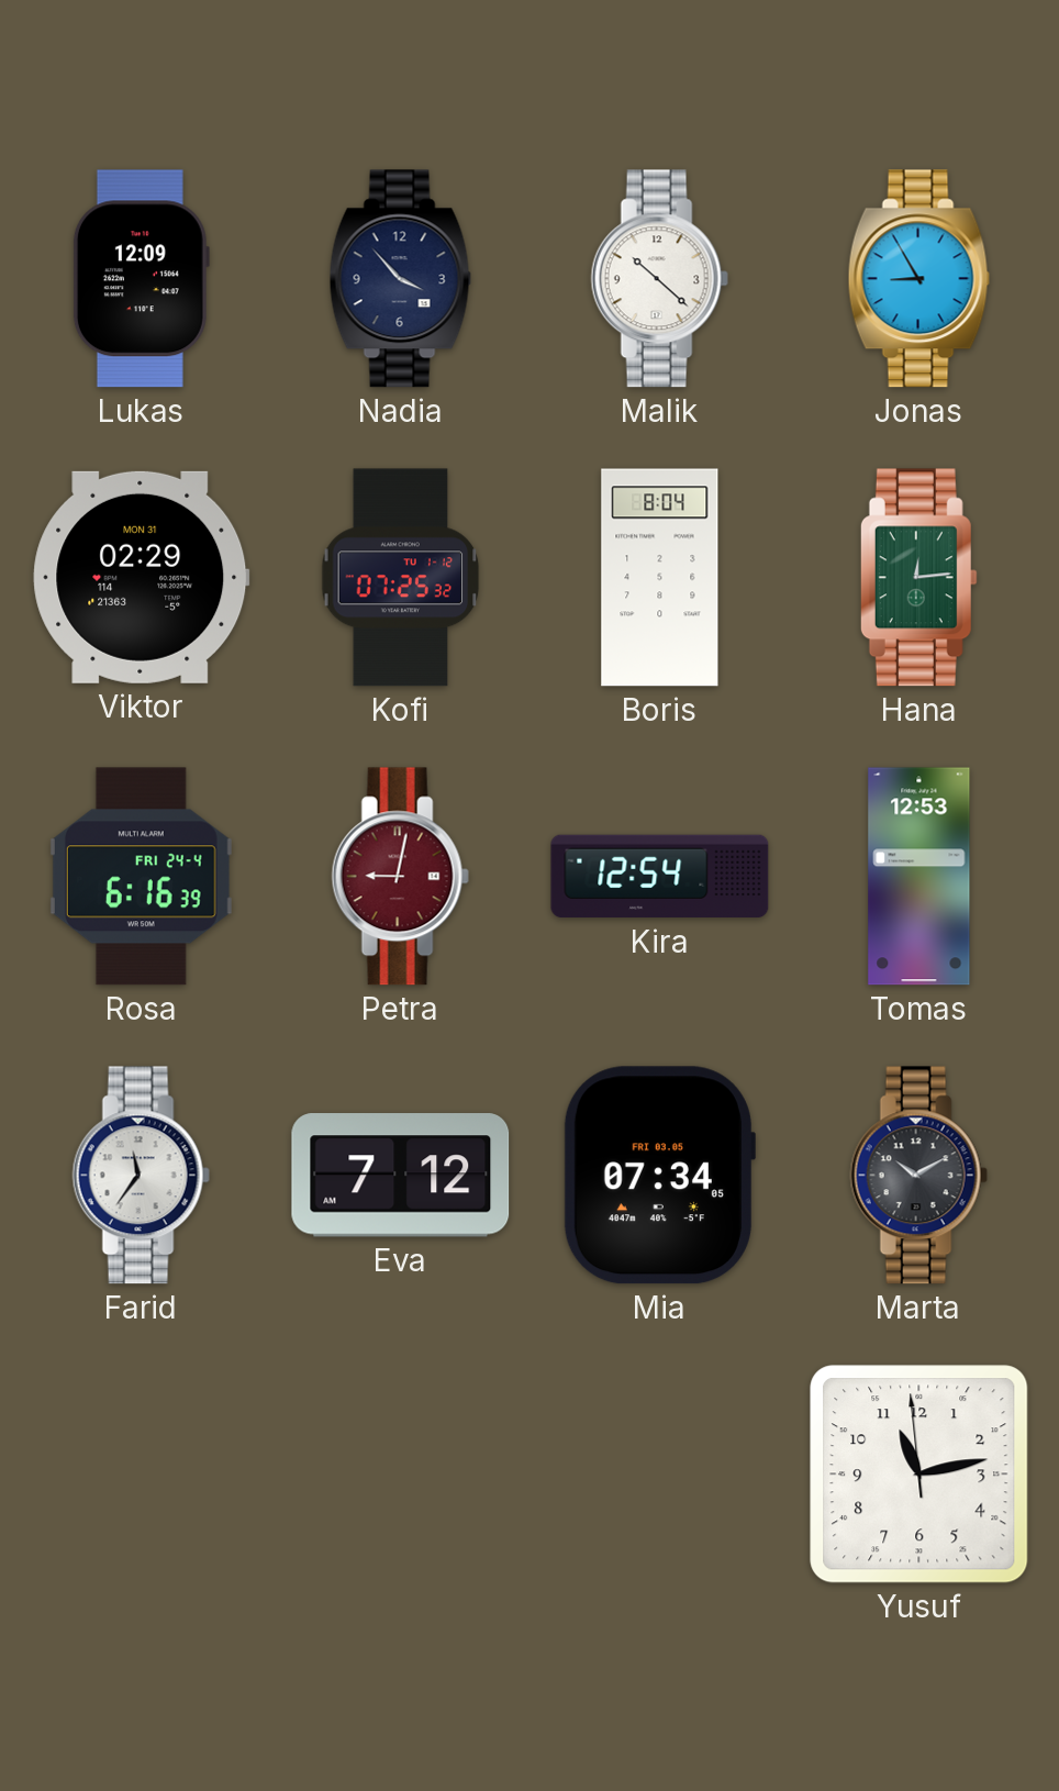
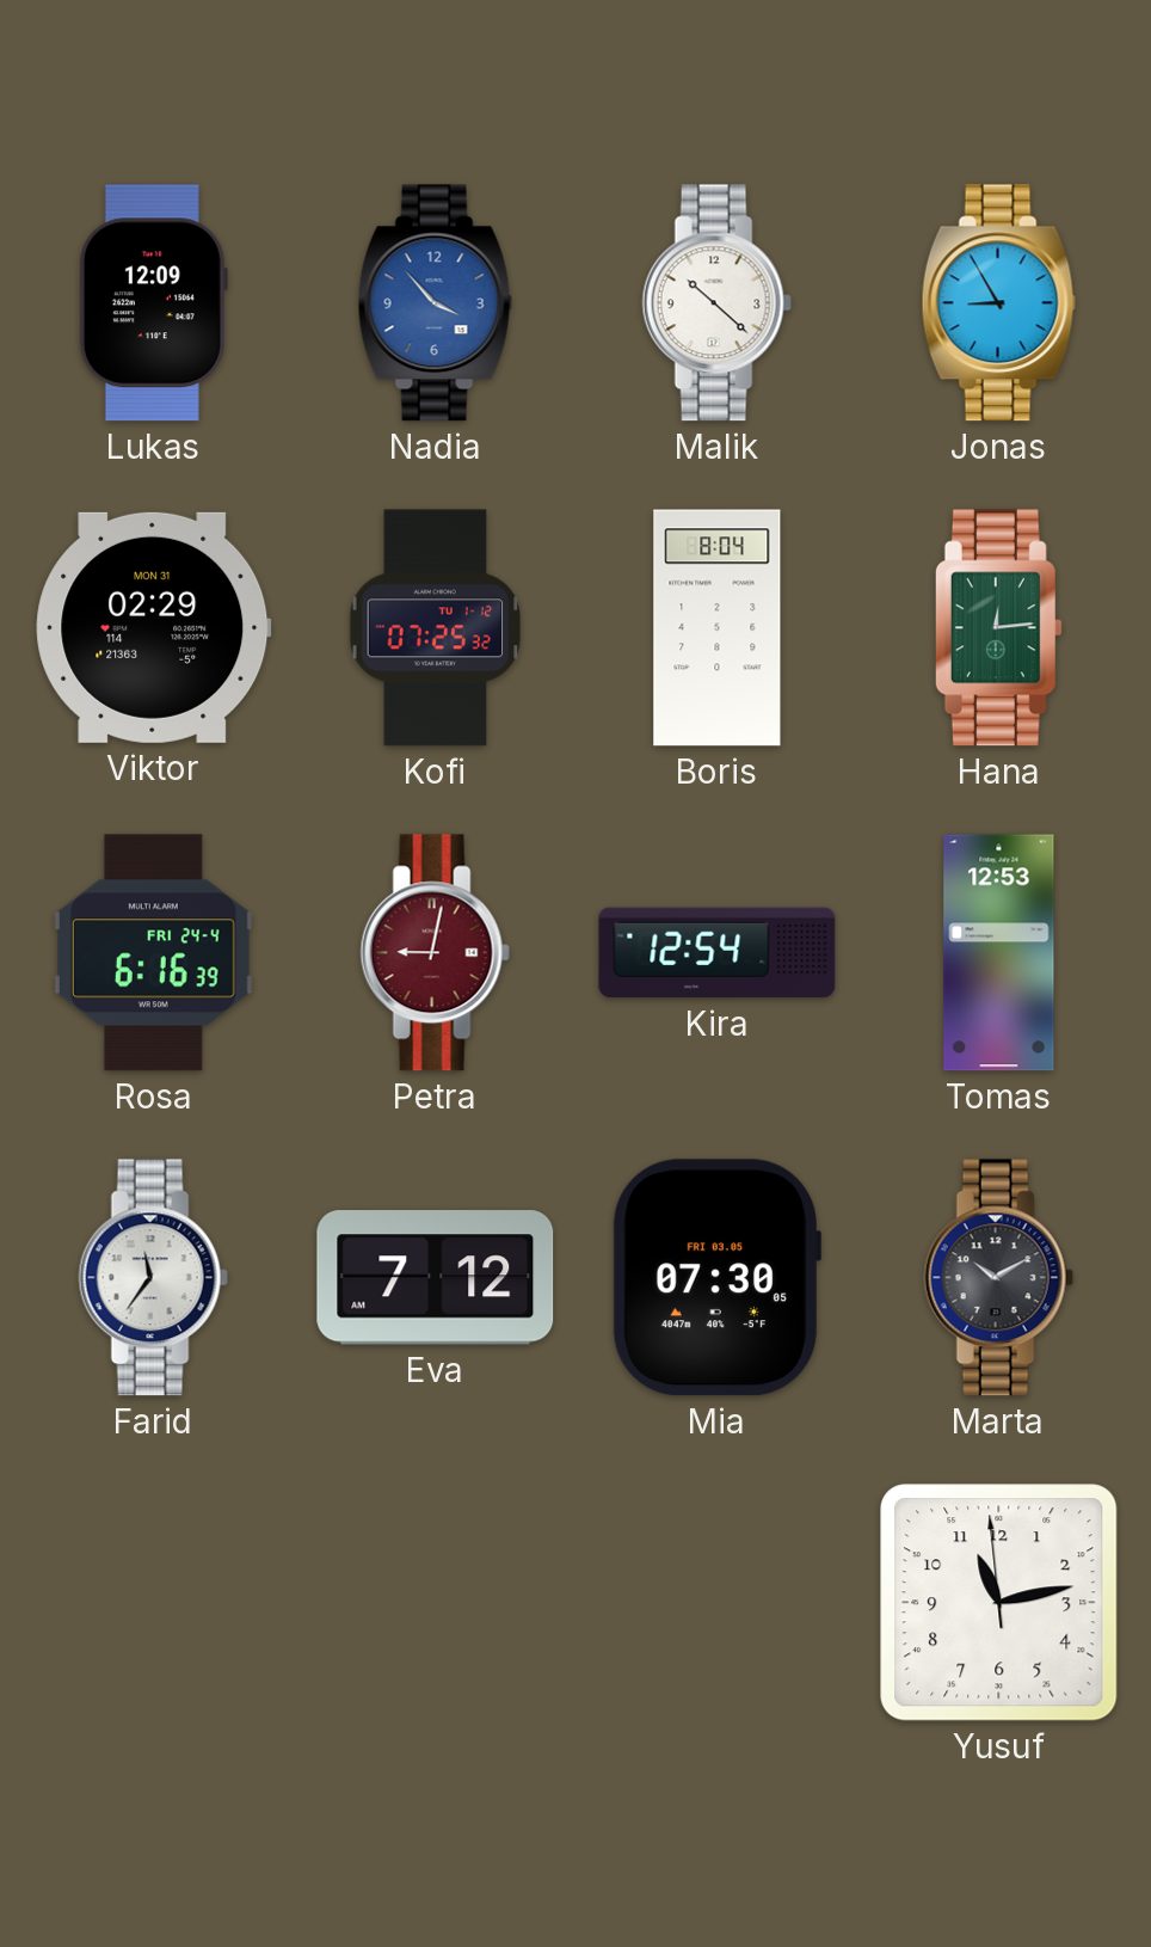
Nadia dial: navy -> blue
Mia: 07:34 -> 07:30
